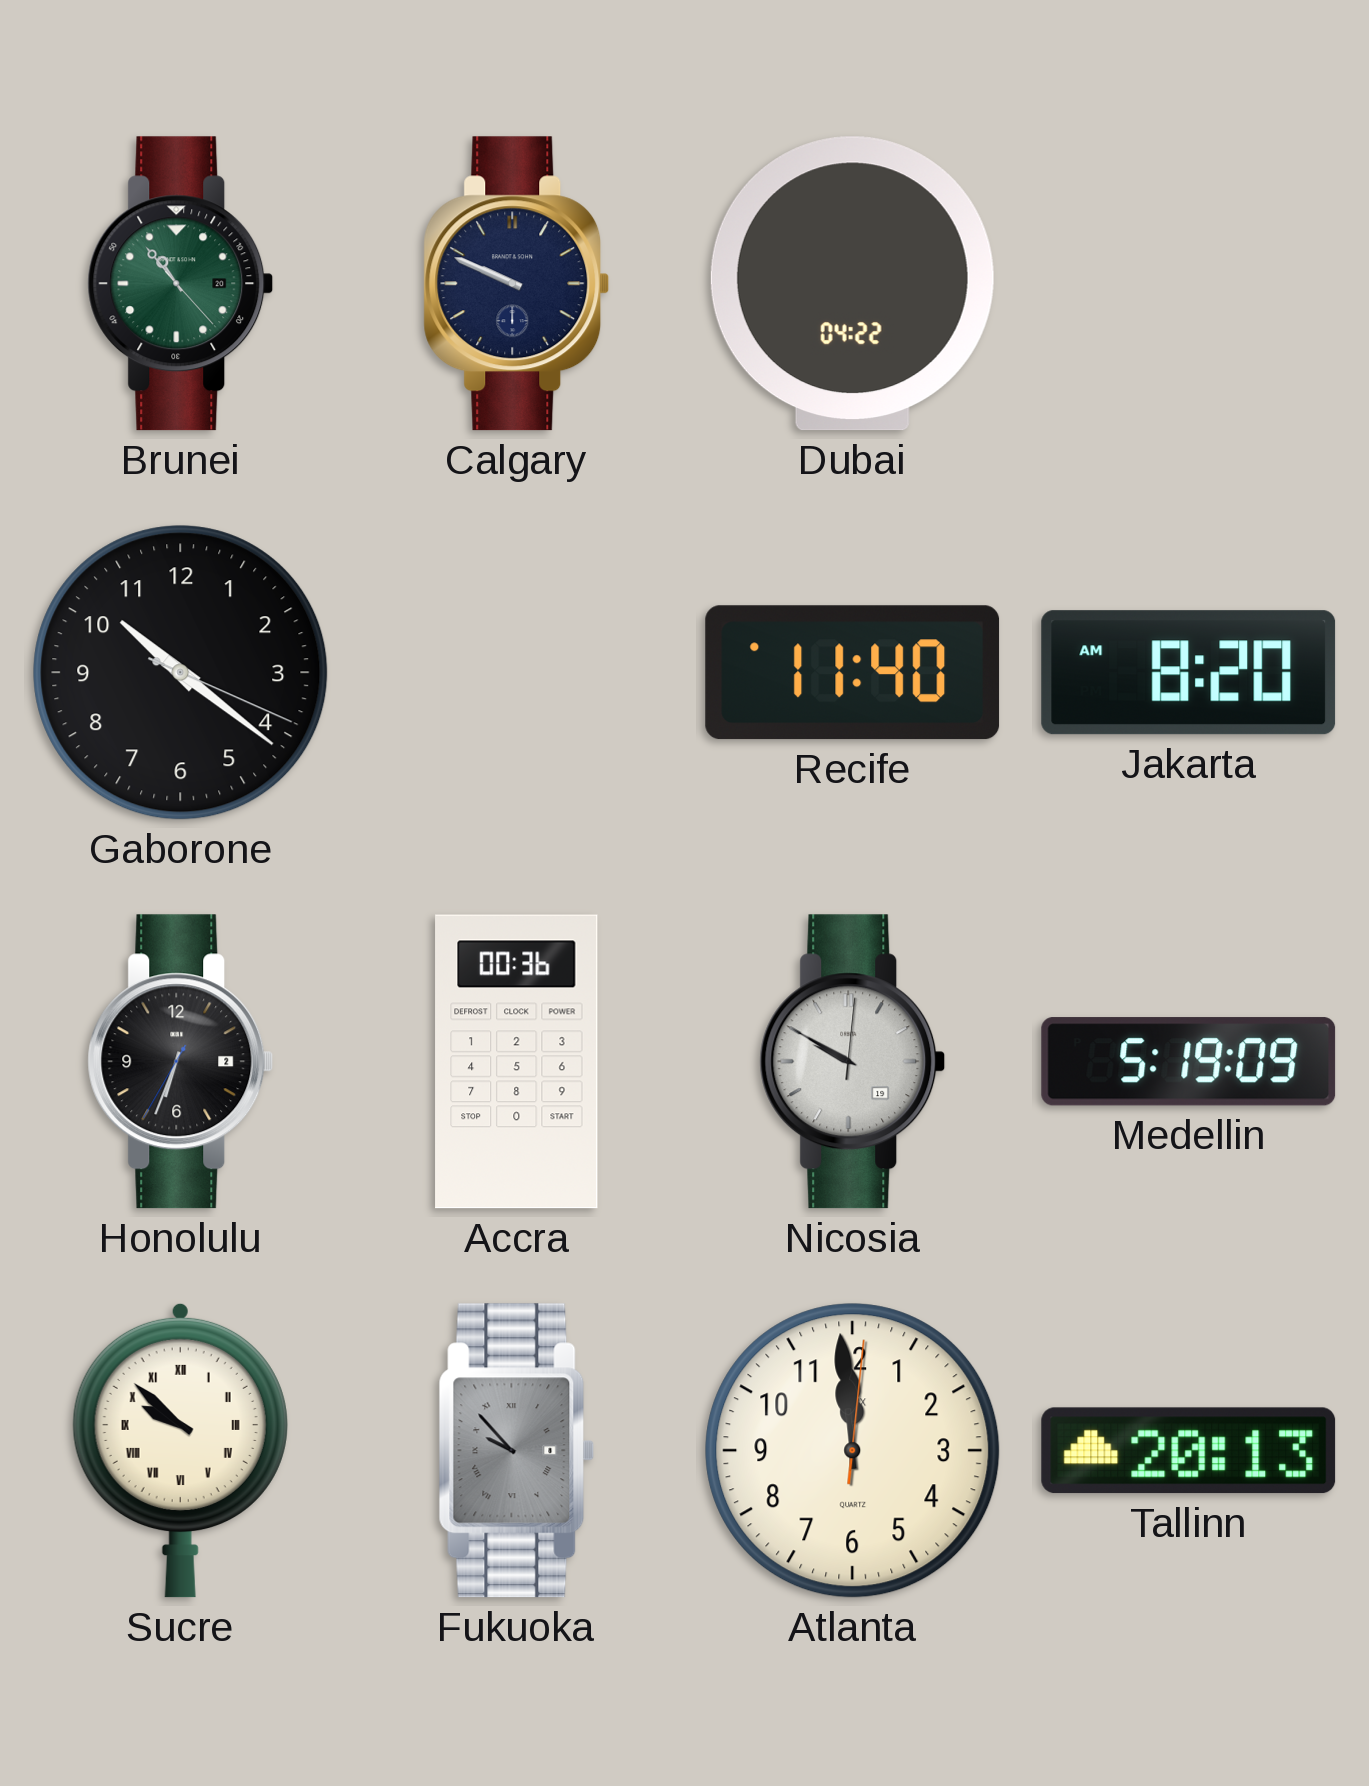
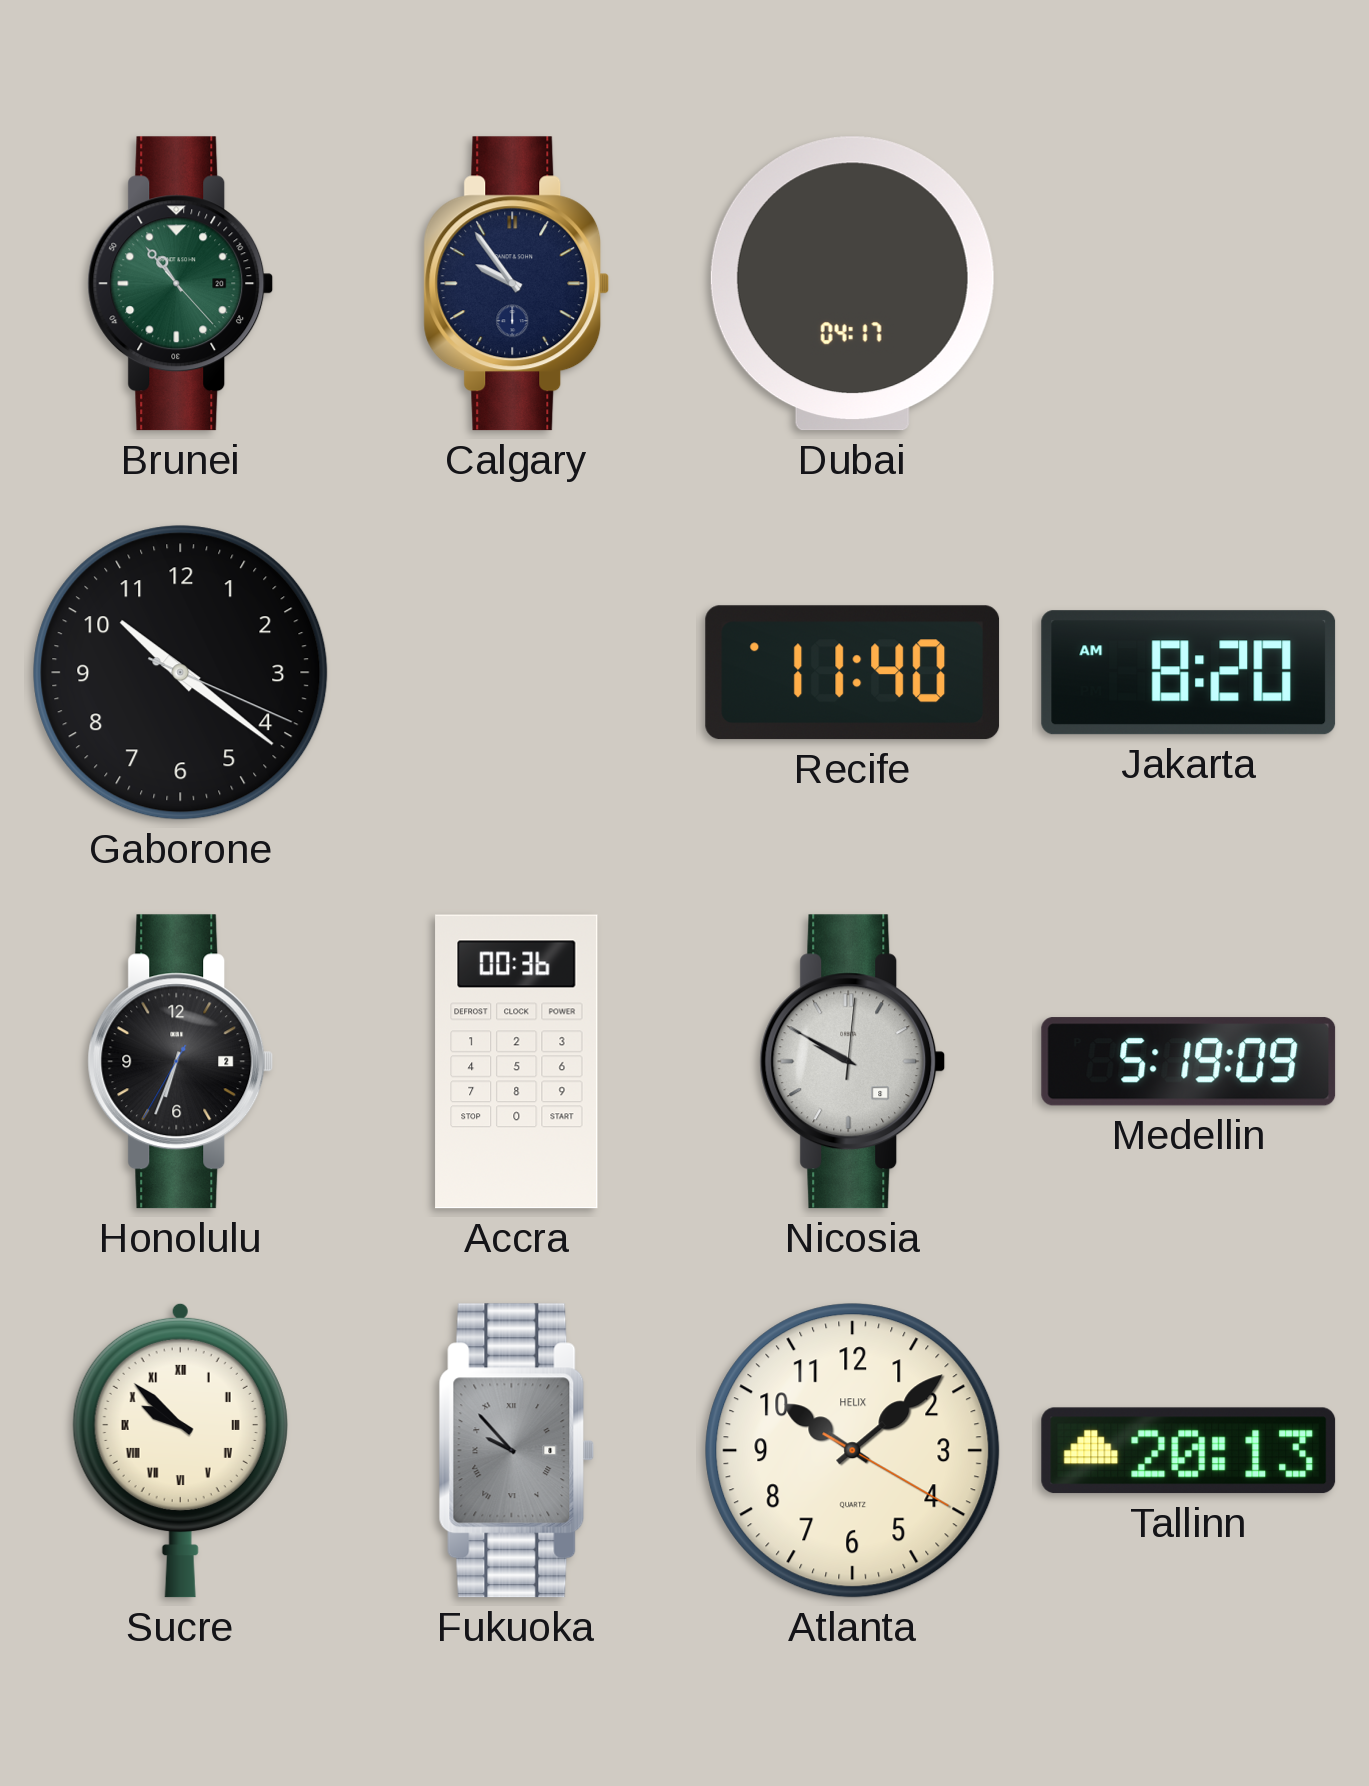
Calgary: 9:49 -> 9:54
Dubai: 04:22 -> 04:17
Nicosia date: 19 -> 8
Atlanta: 11:59 -> 10:08
